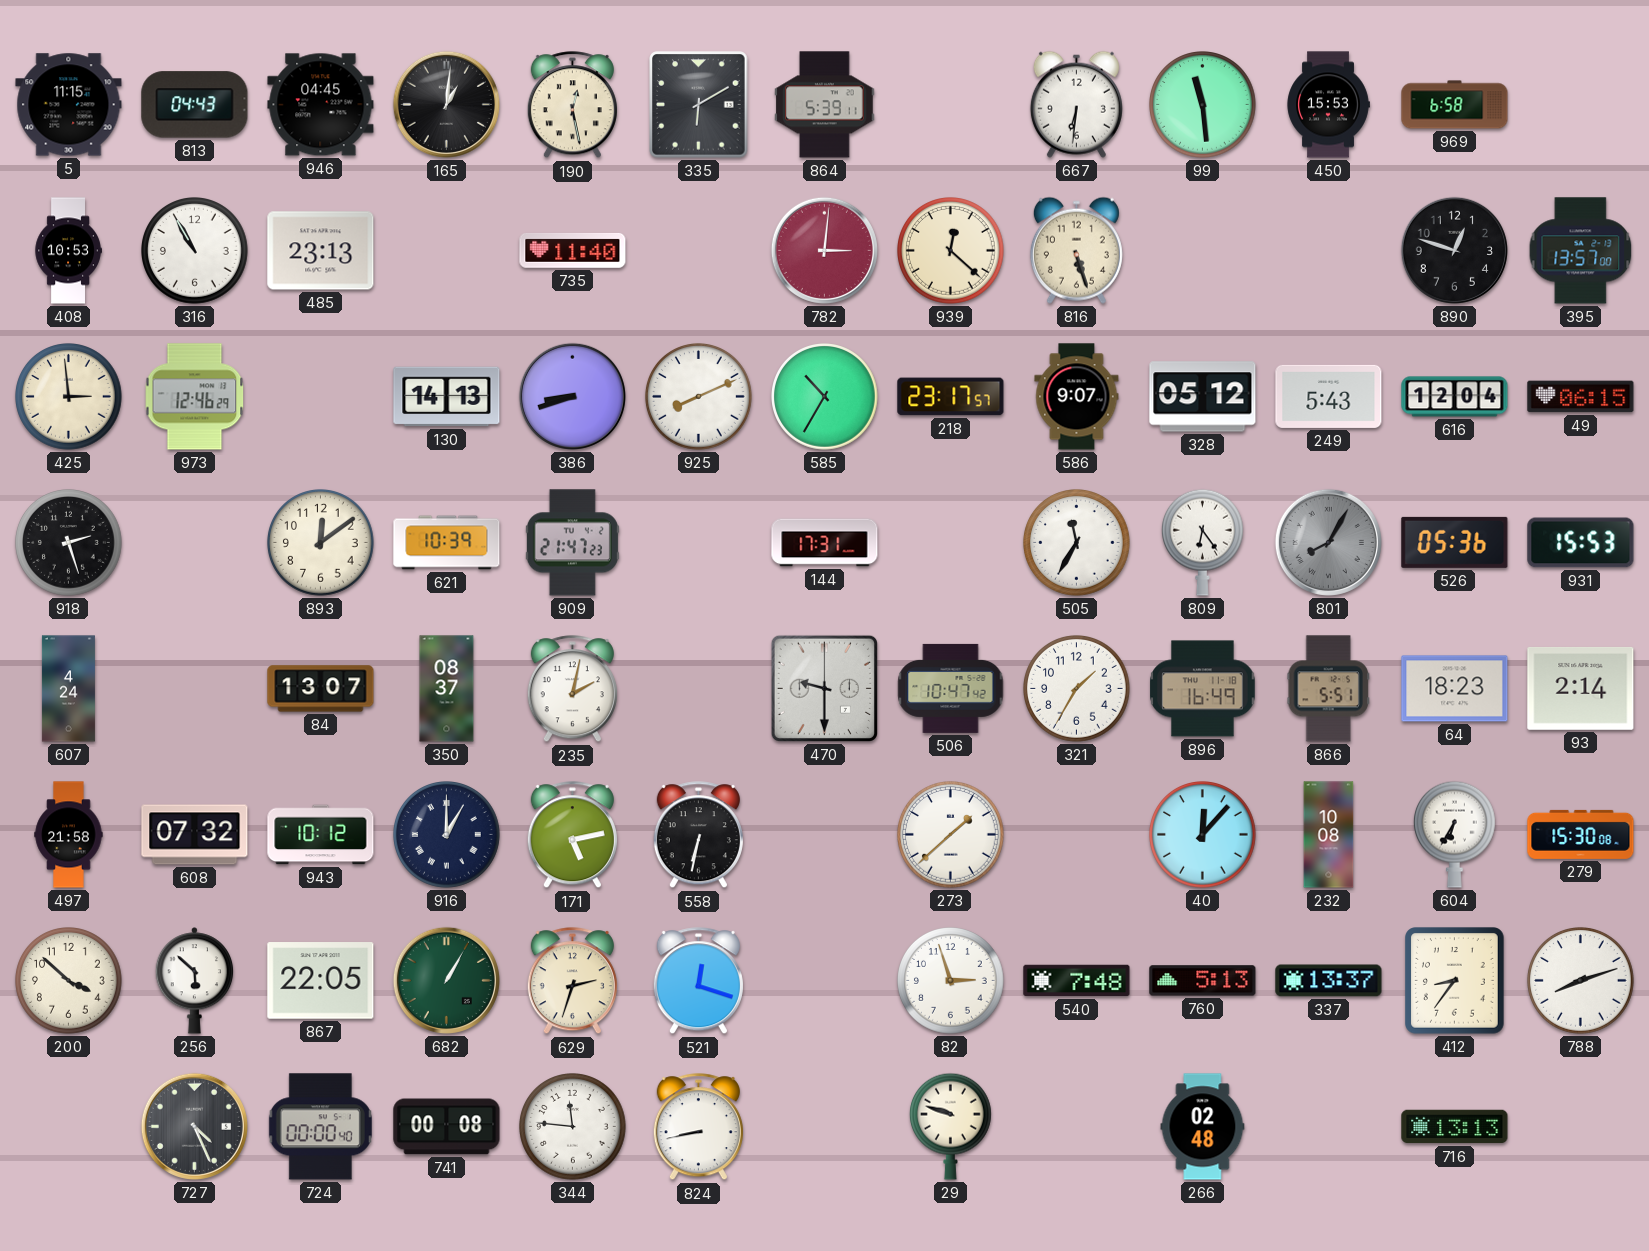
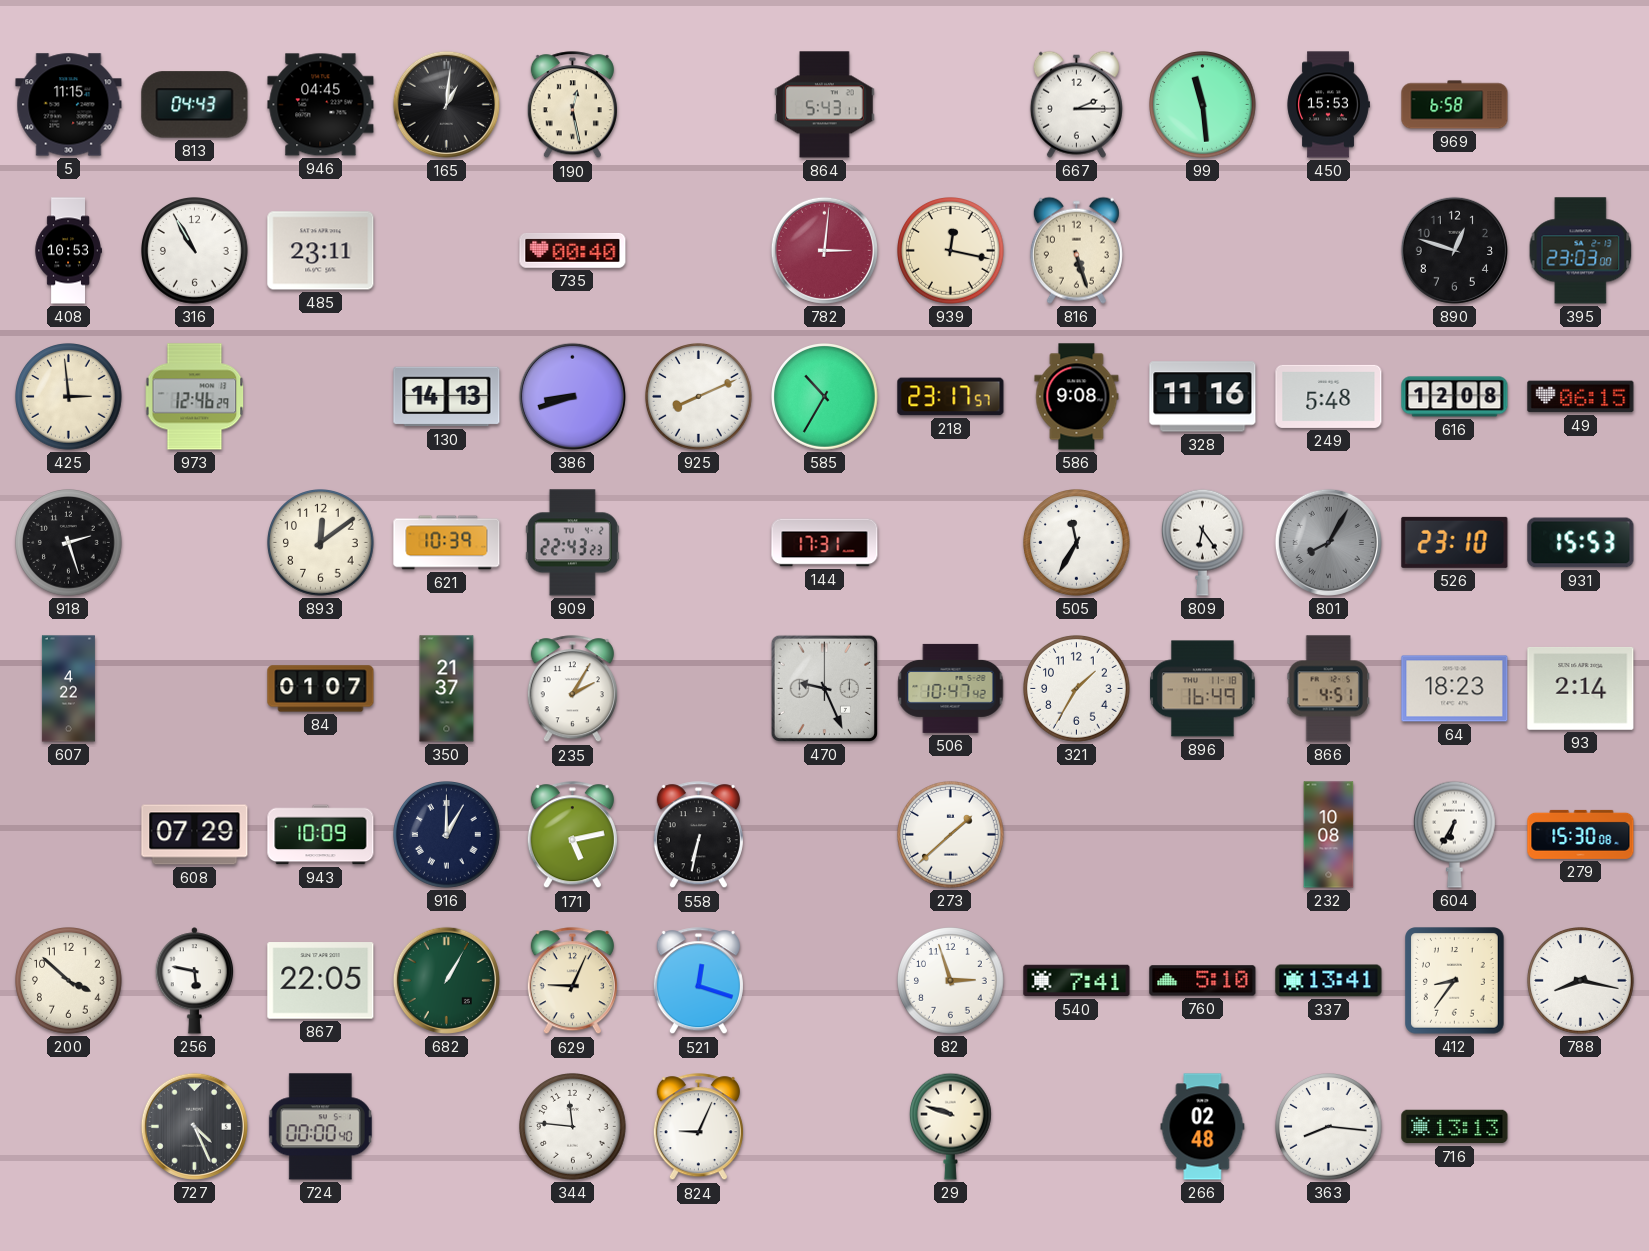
335: 6:10 -> none
864: 5:39 -> 5:43
667: 6:31 -> 2:15
485: 23:13 -> 23:11
735: 11:40 -> 00:40
939: 12:22 -> 12:17
395: 13:57 -> 23:03
586: 9:07 -> 9:08
328: 05:12 -> 11:16
249: 5:43 -> 5:48
616: 12:04 -> 12:08
909: 21:47 -> 22:43
526: 05:36 -> 23:10
607: 4:24 -> 4:22
84: 13:07 -> 01:07
350: 08:37 -> 21:37
235: 2:02 -> 2:05
470: 9:30 -> 9:26
866: 5:51 -> 4:51
497: 21:58 -> none
608: 07:32 -> 07:29
943: 10:12 -> 10:09
40: 12:07 -> none
256: 5:52 -> 5:47
629: 2:33 -> 9:04
540: 7:48 -> 7:41
760: 5:13 -> 5:10
337: 13:37 -> 13:41
788: 8:12 -> 8:17
741: 00:08 -> none
824: 8:43 -> 9:04
363: none -> 8:16
